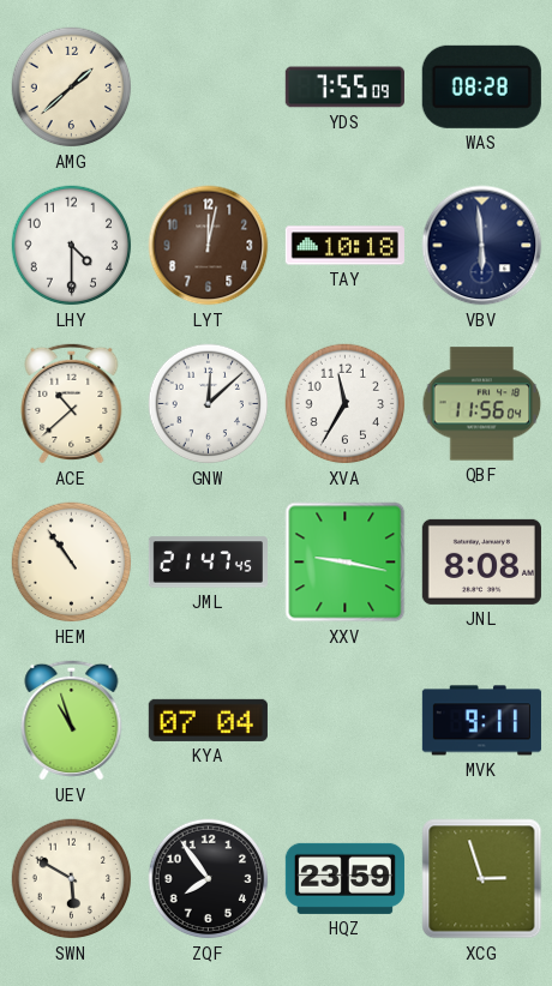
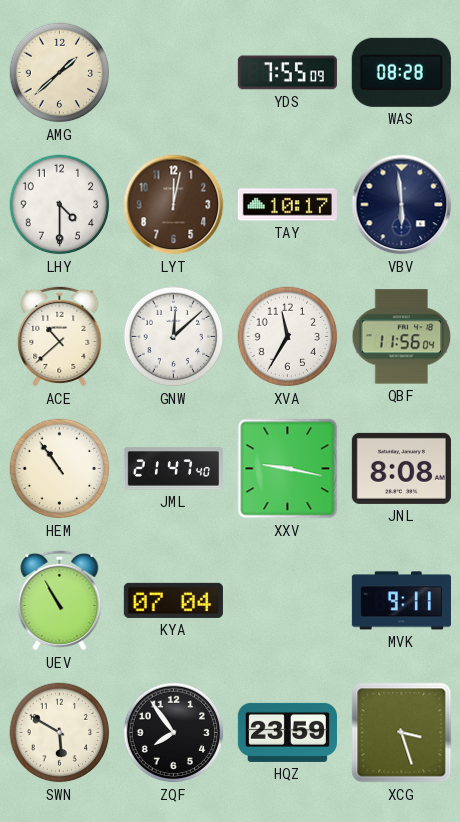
TAY: 10:18 -> 10:17
JML: 21:47:45 -> 21:47:40
UEV: 10:57 -> 10:55
XCG: 2:57 -> 3:27
